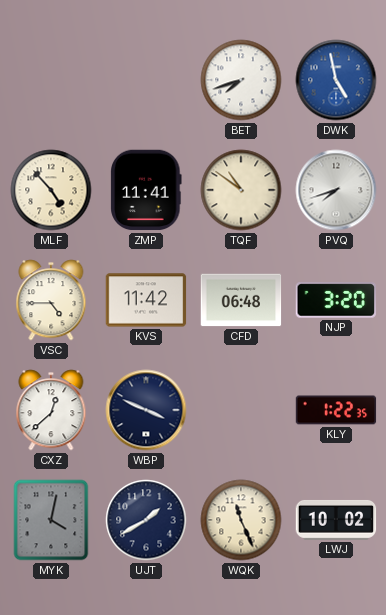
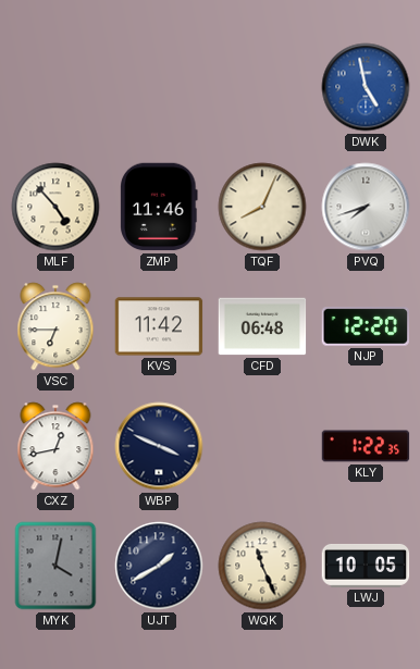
BET: 7:42 -> none
ZMP: 11:41 -> 11:46
TQF: 10:51 -> 8:04
VSC: 4:45 -> 6:45
NJP: 3:20 -> 12:20
CXZ: 12:38 -> 12:43
LWJ: 10:02 -> 10:05
